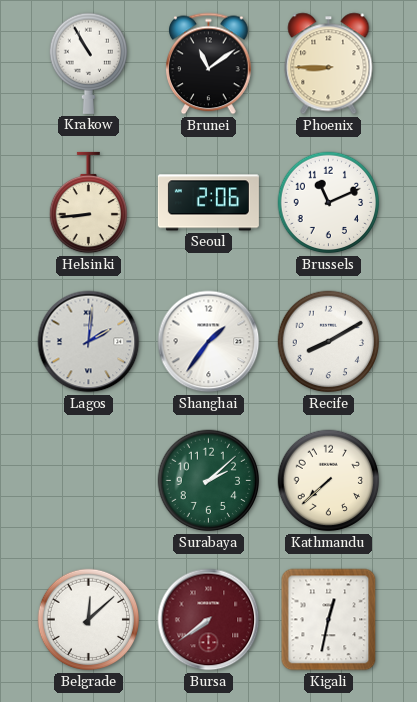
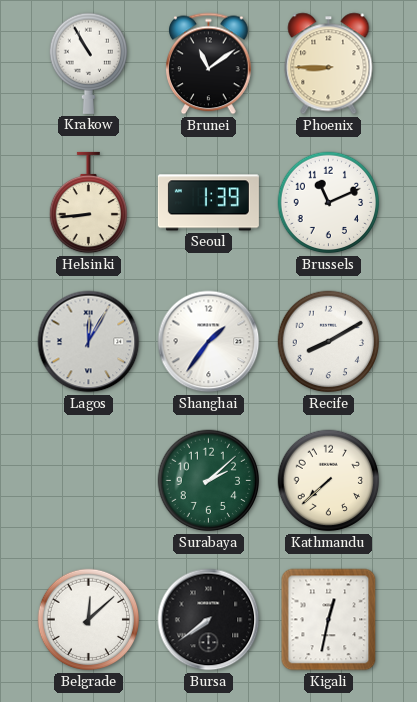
Seoul: 2:06 -> 1:39
Lagos: 2:01 -> 12:05
Bursa dial: burgundy -> black
